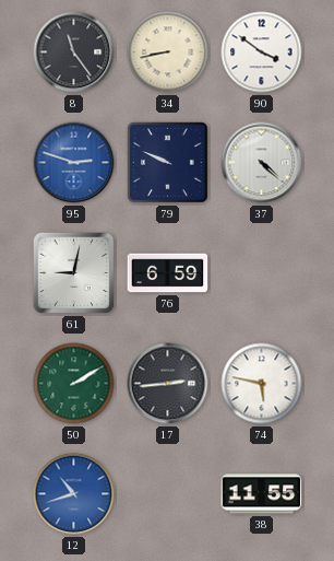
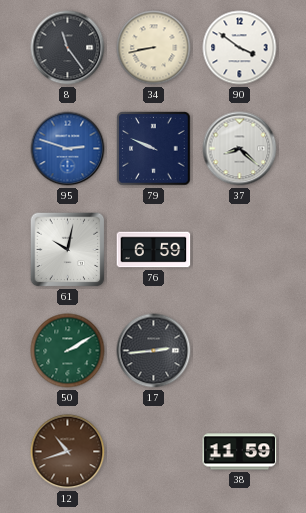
37: 4:22 -> 8:22
61: 9:02 -> 10:02
74: 5:47 -> none
12 dial: blue -> brown
38: 11:55 -> 11:59
